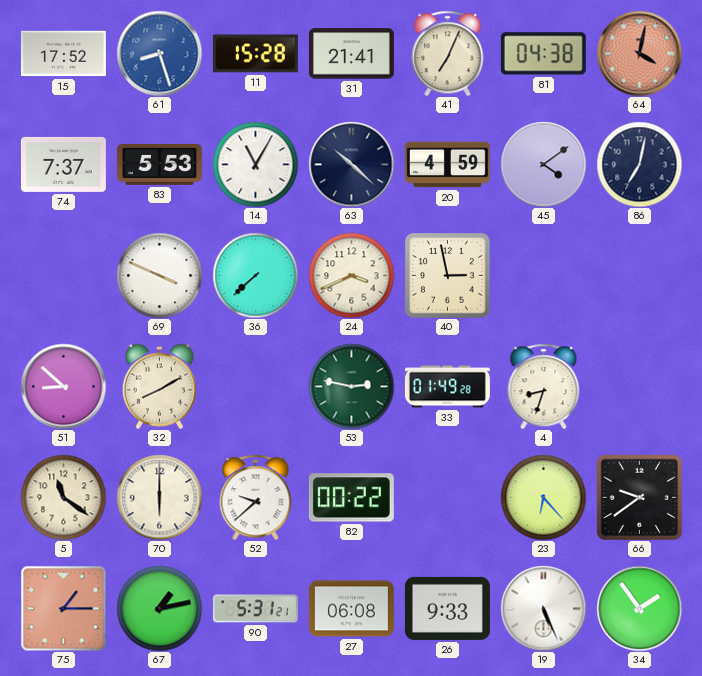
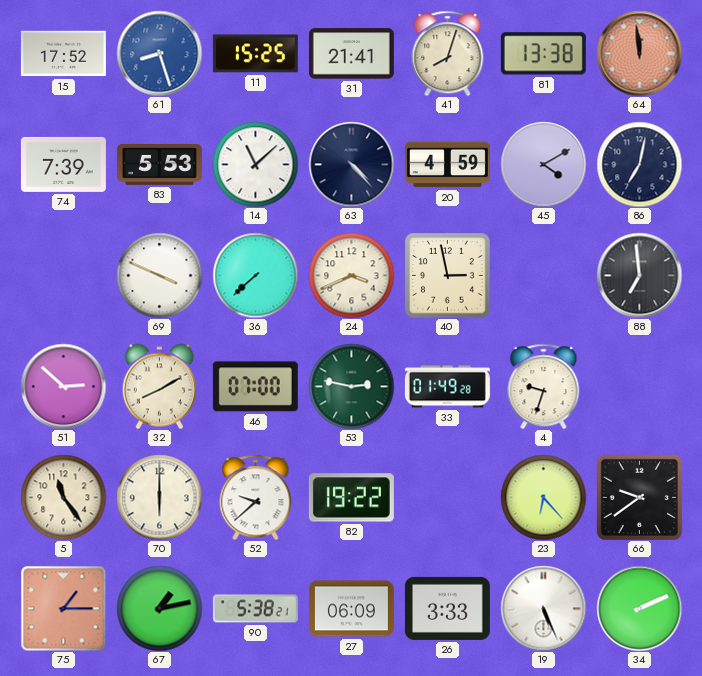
11: 15:28 -> 15:25
41: 7:04 -> 8:03
81: 04:38 -> 13:38
64: 4:02 -> 11:59
74: 7:37 -> 7:39
14: 11:05 -> 11:08
63: 10:22 -> 4:23
45: 4:09 -> 4:10
88: none -> 6:59
51: 8:52 -> 2:52
46: none -> 07:00
4: 8:33 -> 9:33
5: 11:21 -> 11:24
82: 00:22 -> 19:22
90: 5:31 -> 5:38
27: 06:08 -> 06:09
26: 9:33 -> 3:33
34: 1:54 -> 2:11
